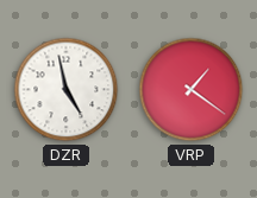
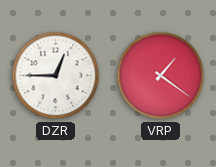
DZR: 4:58 -> 12:45
